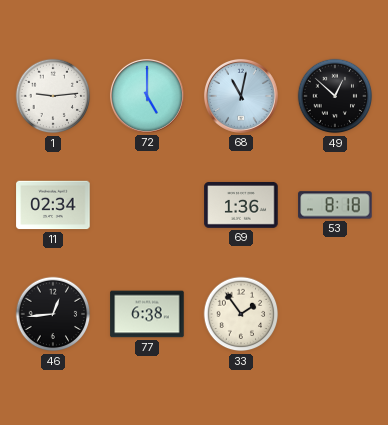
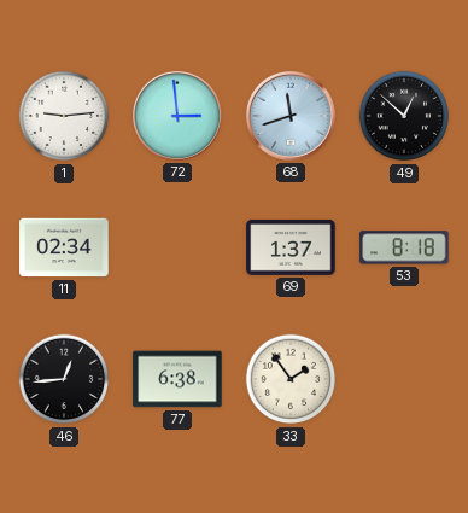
72: 5:00 -> 2:59
68: 11:02 -> 11:42
69: 1:36 -> 1:37
